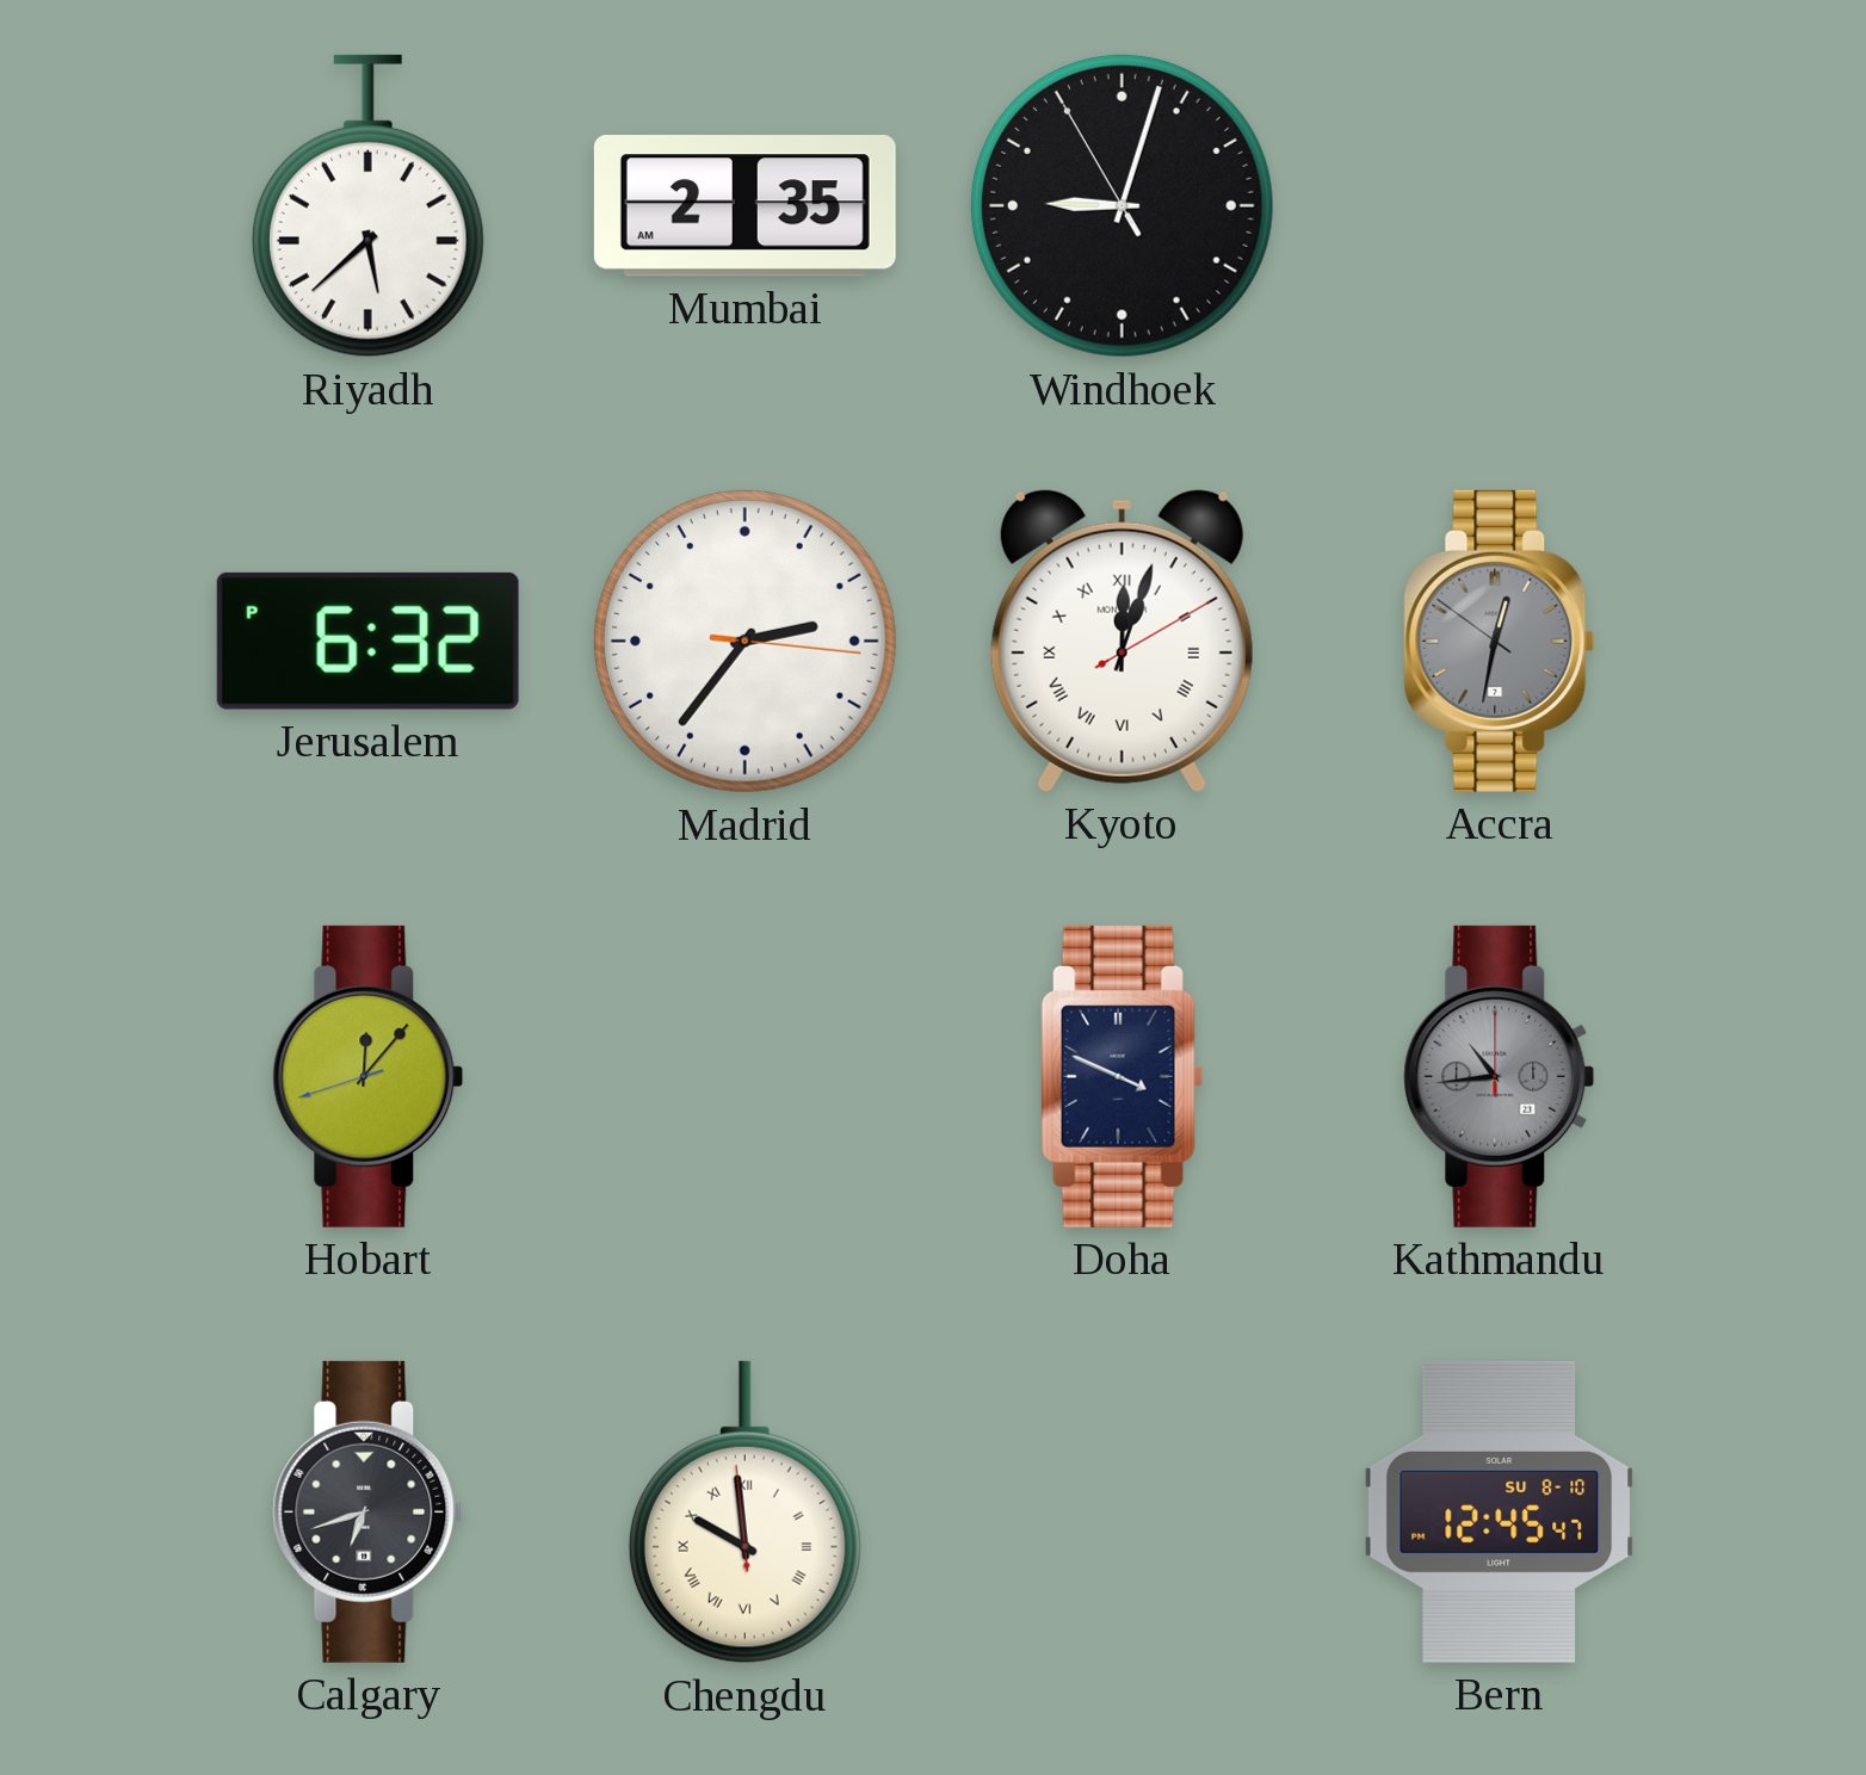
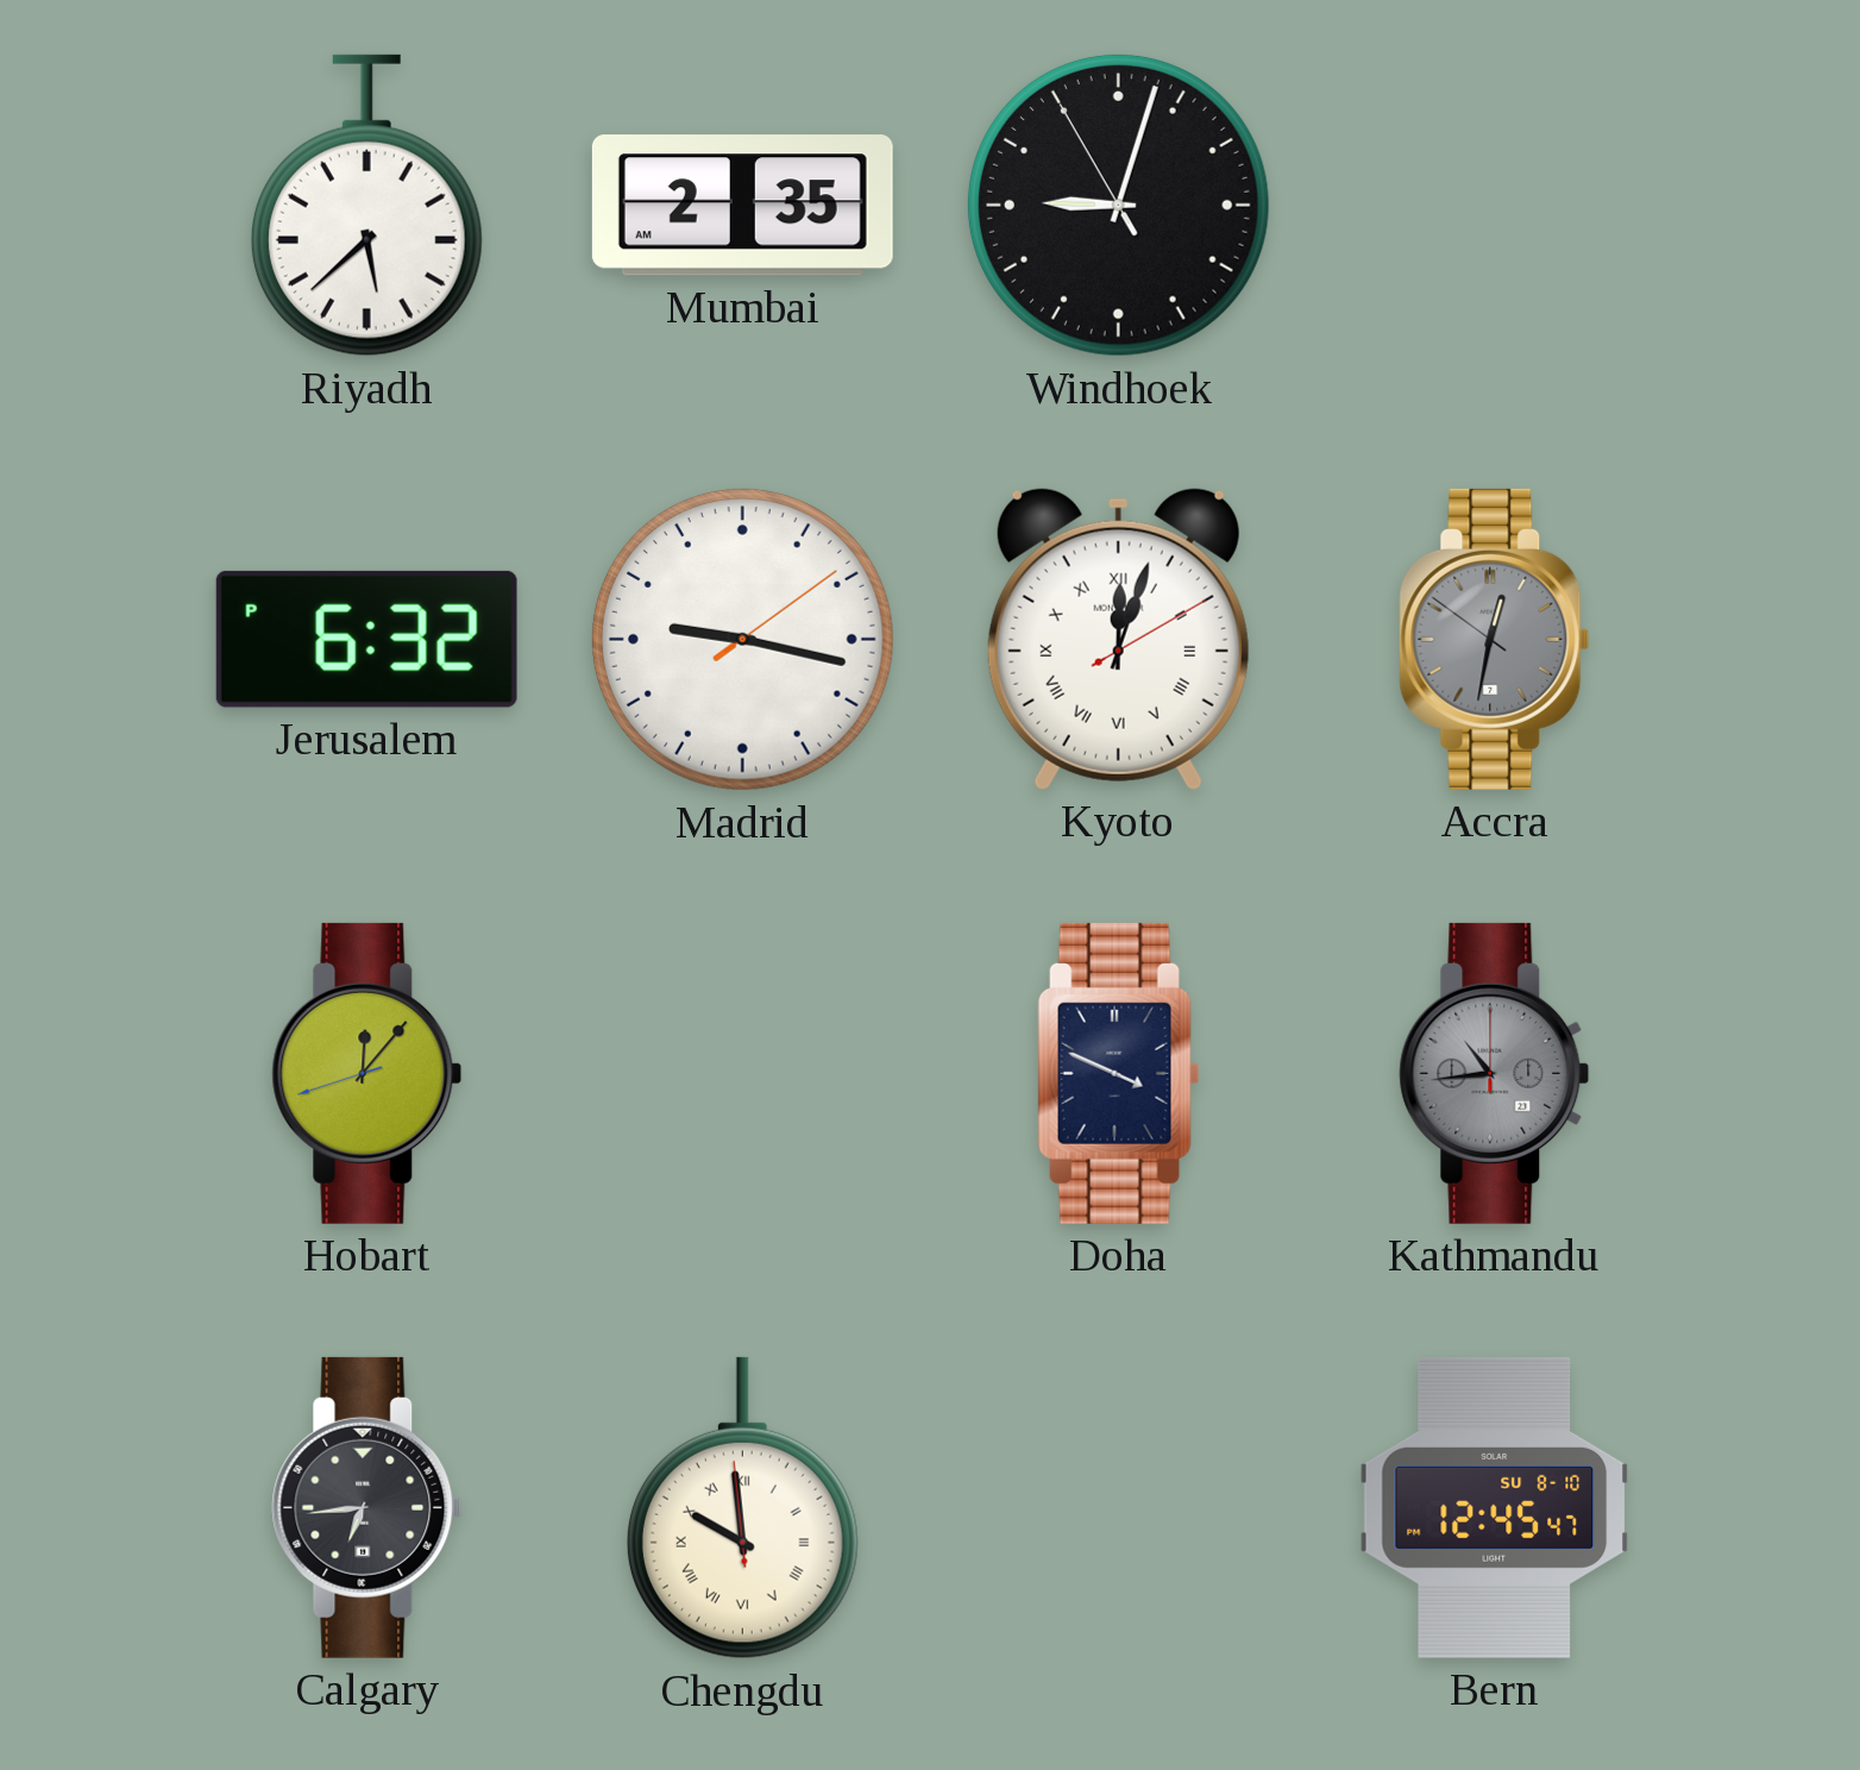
Madrid: 2:36 -> 9:17
Calgary: 6:42 -> 6:44
